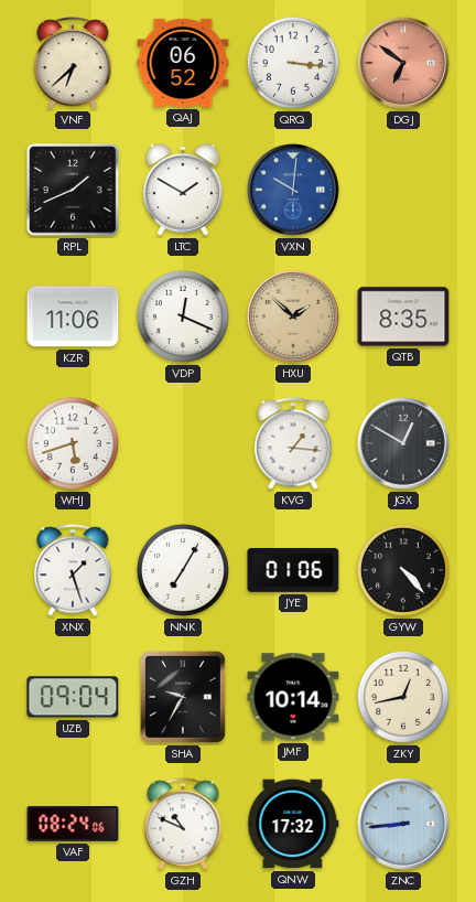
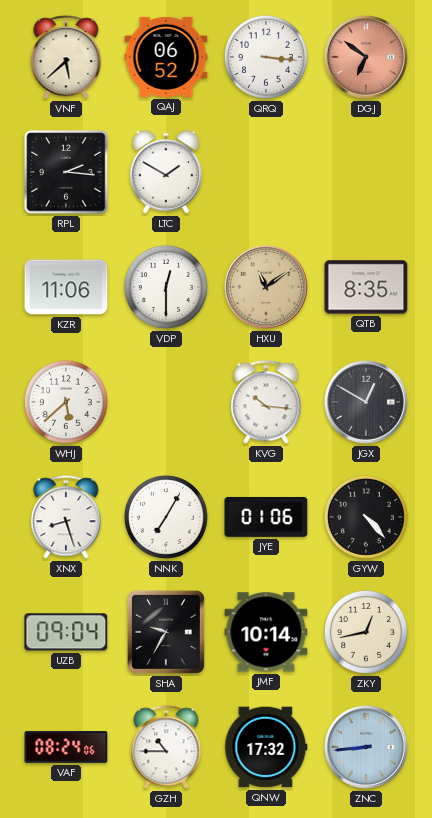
VNF: 6:38 -> 5:38
RPL: 1:41 -> 2:16
VXN: 10:01 -> none
VDP: 12:19 -> 12:30
HXU: 1:52 -> 11:09
WHJ: 5:42 -> 5:38
KVG: 1:16 -> 10:16
XNX: 1:27 -> 8:27
GZH: 10:49 -> 10:45
